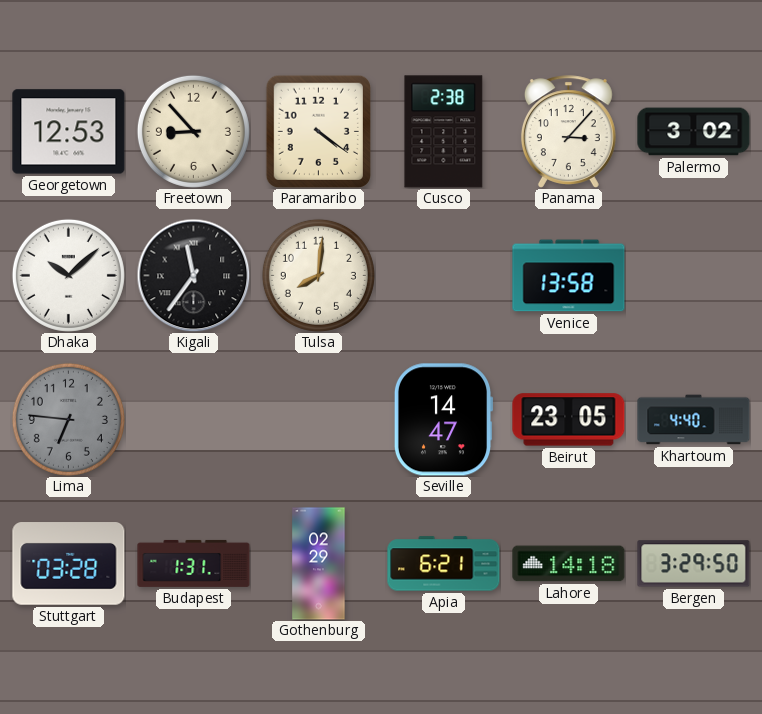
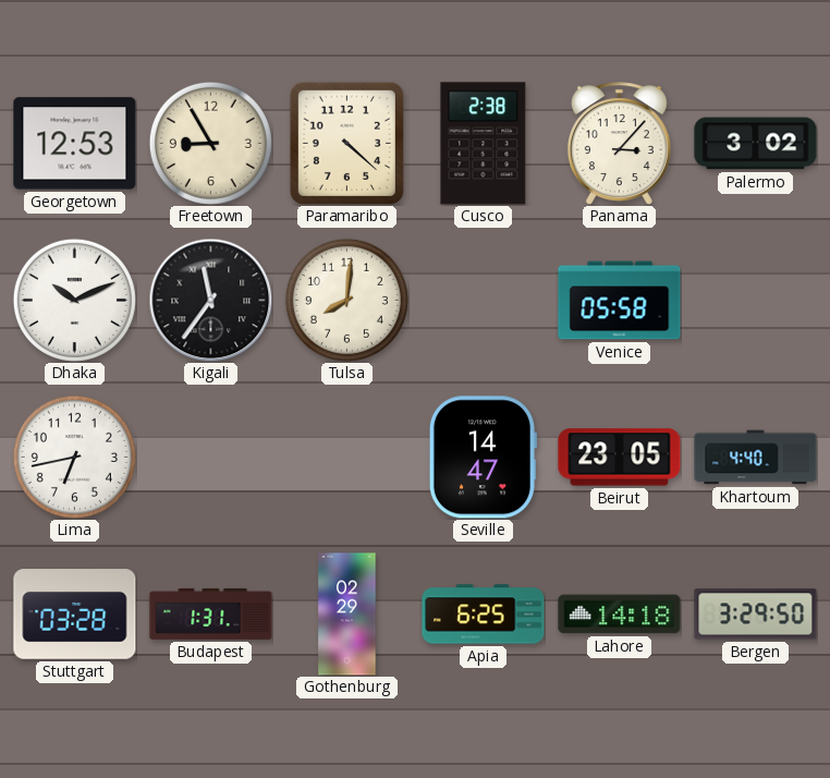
Freetown: 8:53 -> 8:55
Paramaribo: 4:21 -> 4:22
Dhaka: 10:08 -> 10:11
Venice: 13:58 -> 05:58
Lima: 6:46 -> 6:43
Lima dial: grey -> white
Apia: 6:21 -> 6:25
